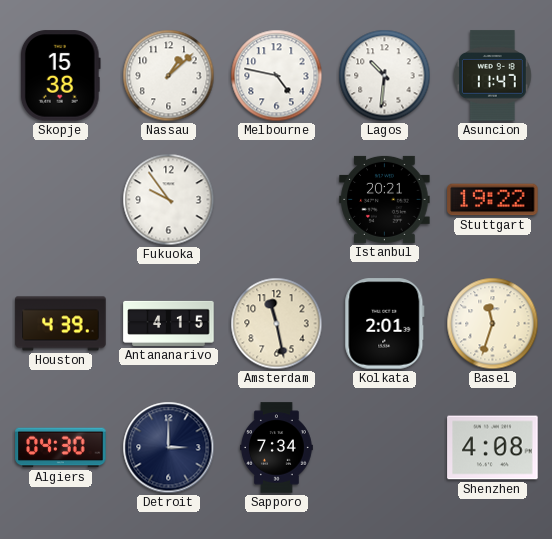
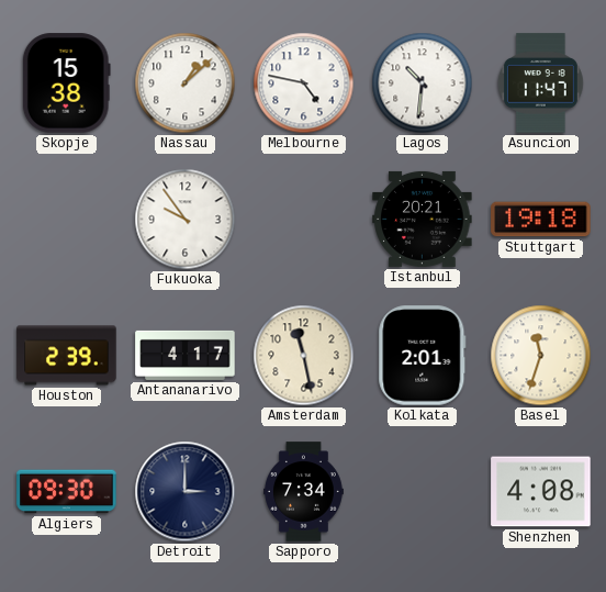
Stuttgart: 19:22 -> 19:18
Houston: 4:39 -> 2:39
Antananarivo: 4:15 -> 4:17
Algiers: 04:30 -> 09:30
